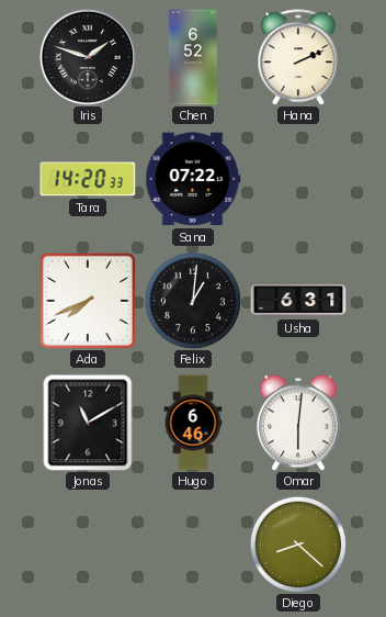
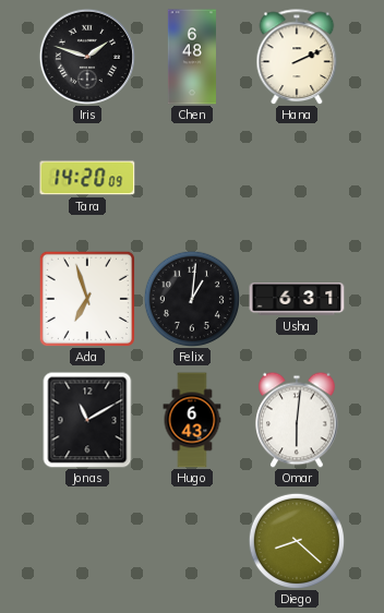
Chen: 6:52 -> 6:48
Tara: 14:20:33 -> 14:20:09
Sana: 07:22 -> none
Ada: 7:41 -> 6:57
Hugo: 6:46 -> 6:43
